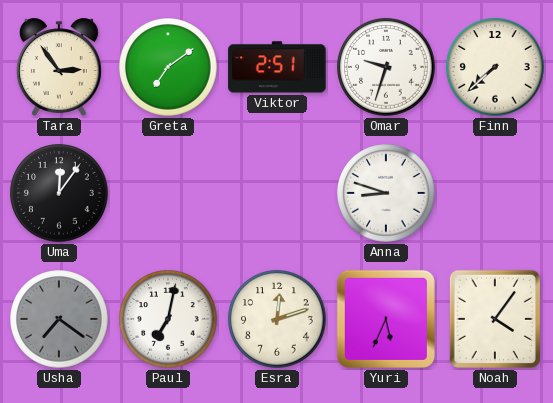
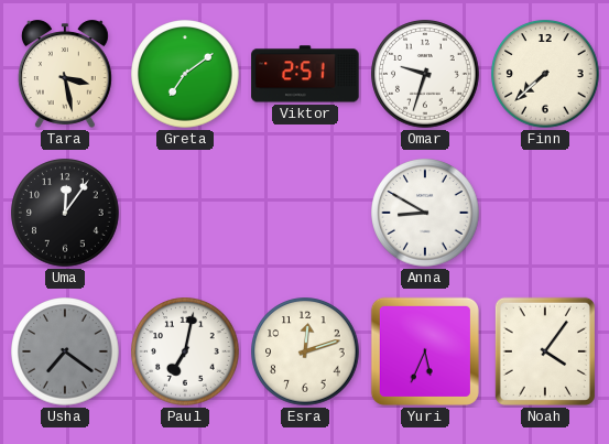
Tara: 2:54 -> 3:28
Anna: 8:48 -> 8:50
